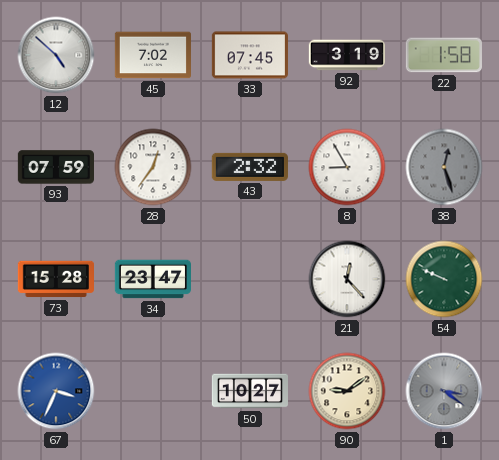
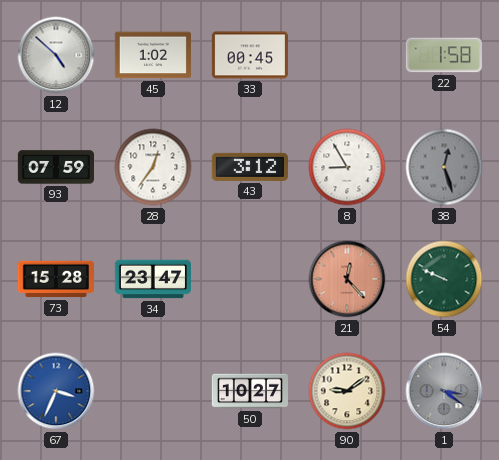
45: 7:02 -> 1:02
33: 07:45 -> 00:45
92: 3:19 -> none
43: 2:32 -> 3:12
21 dial: white -> salmon
